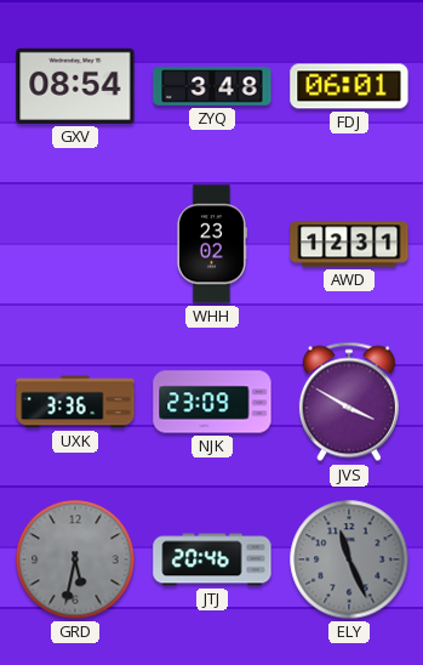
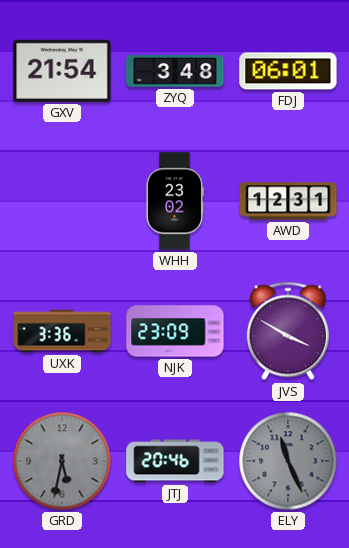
GXV: 08:54 -> 21:54
